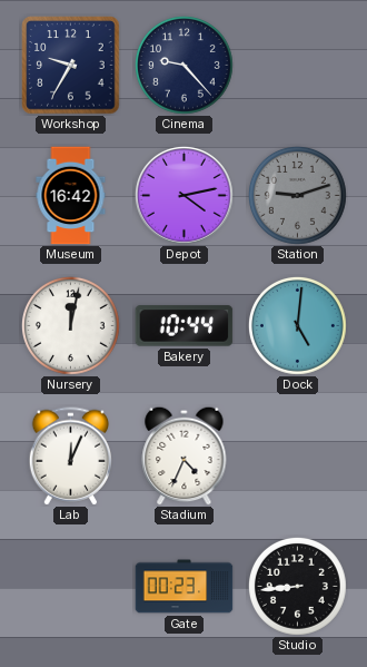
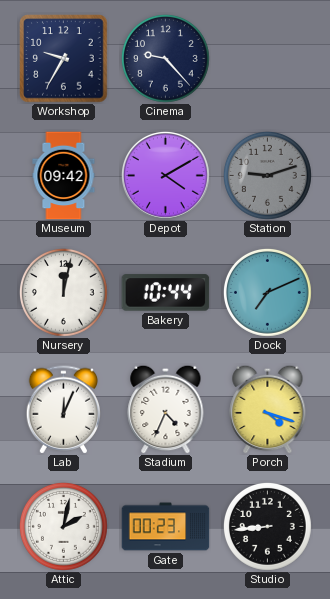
Museum: 16:42 -> 09:42
Depot: 4:13 -> 4:10
Dock: 5:01 -> 7:11
Porch: none -> 4:18
Attic: none -> 2:02
